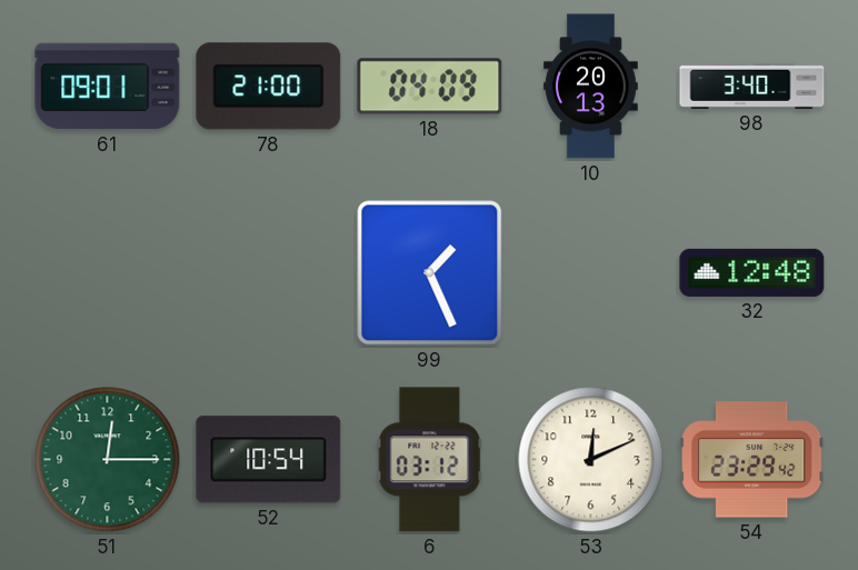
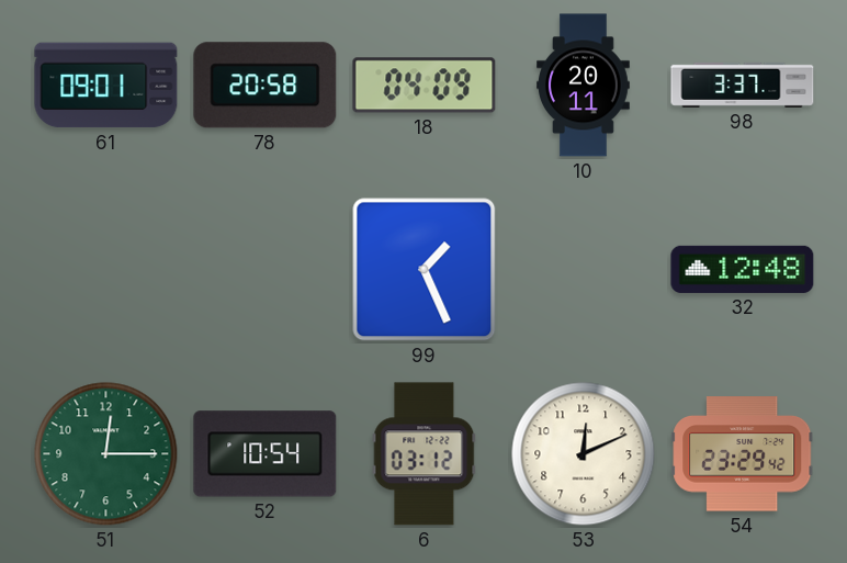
78: 21:00 -> 20:58
10: 20:13 -> 20:11
98: 3:40 -> 3:37
